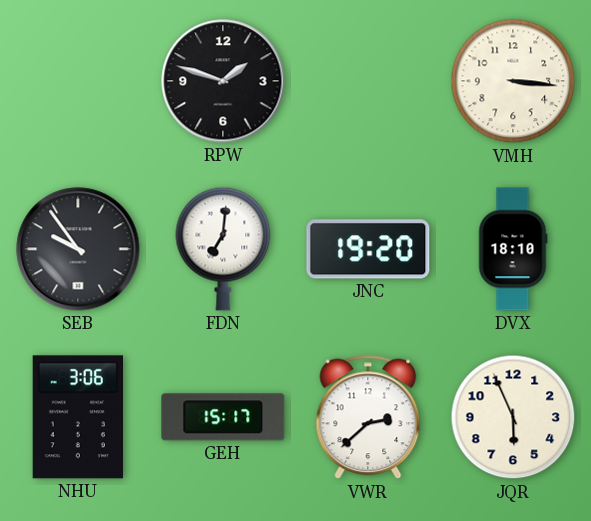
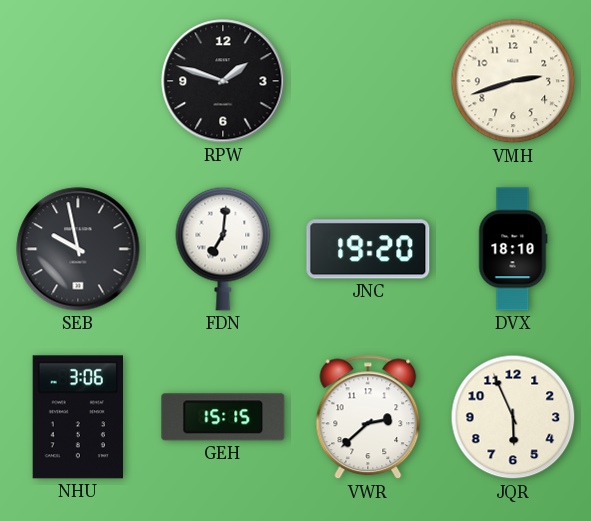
VMH: 3:16 -> 2:42
SEB: 9:54 -> 9:58
GEH: 15:17 -> 15:15
